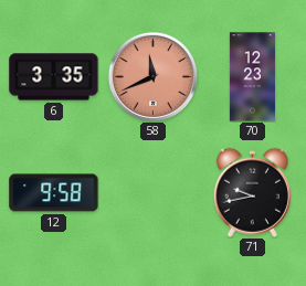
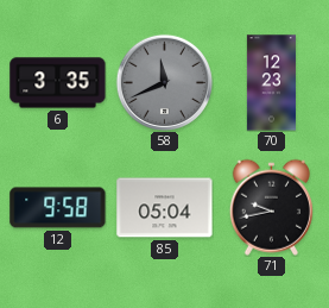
58 dial: salmon -> grey
85: none -> 05:04
